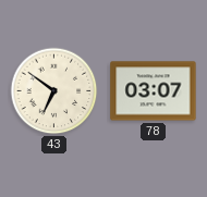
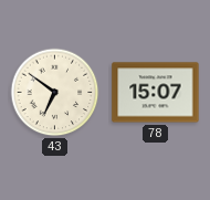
78: 03:07 -> 15:07
